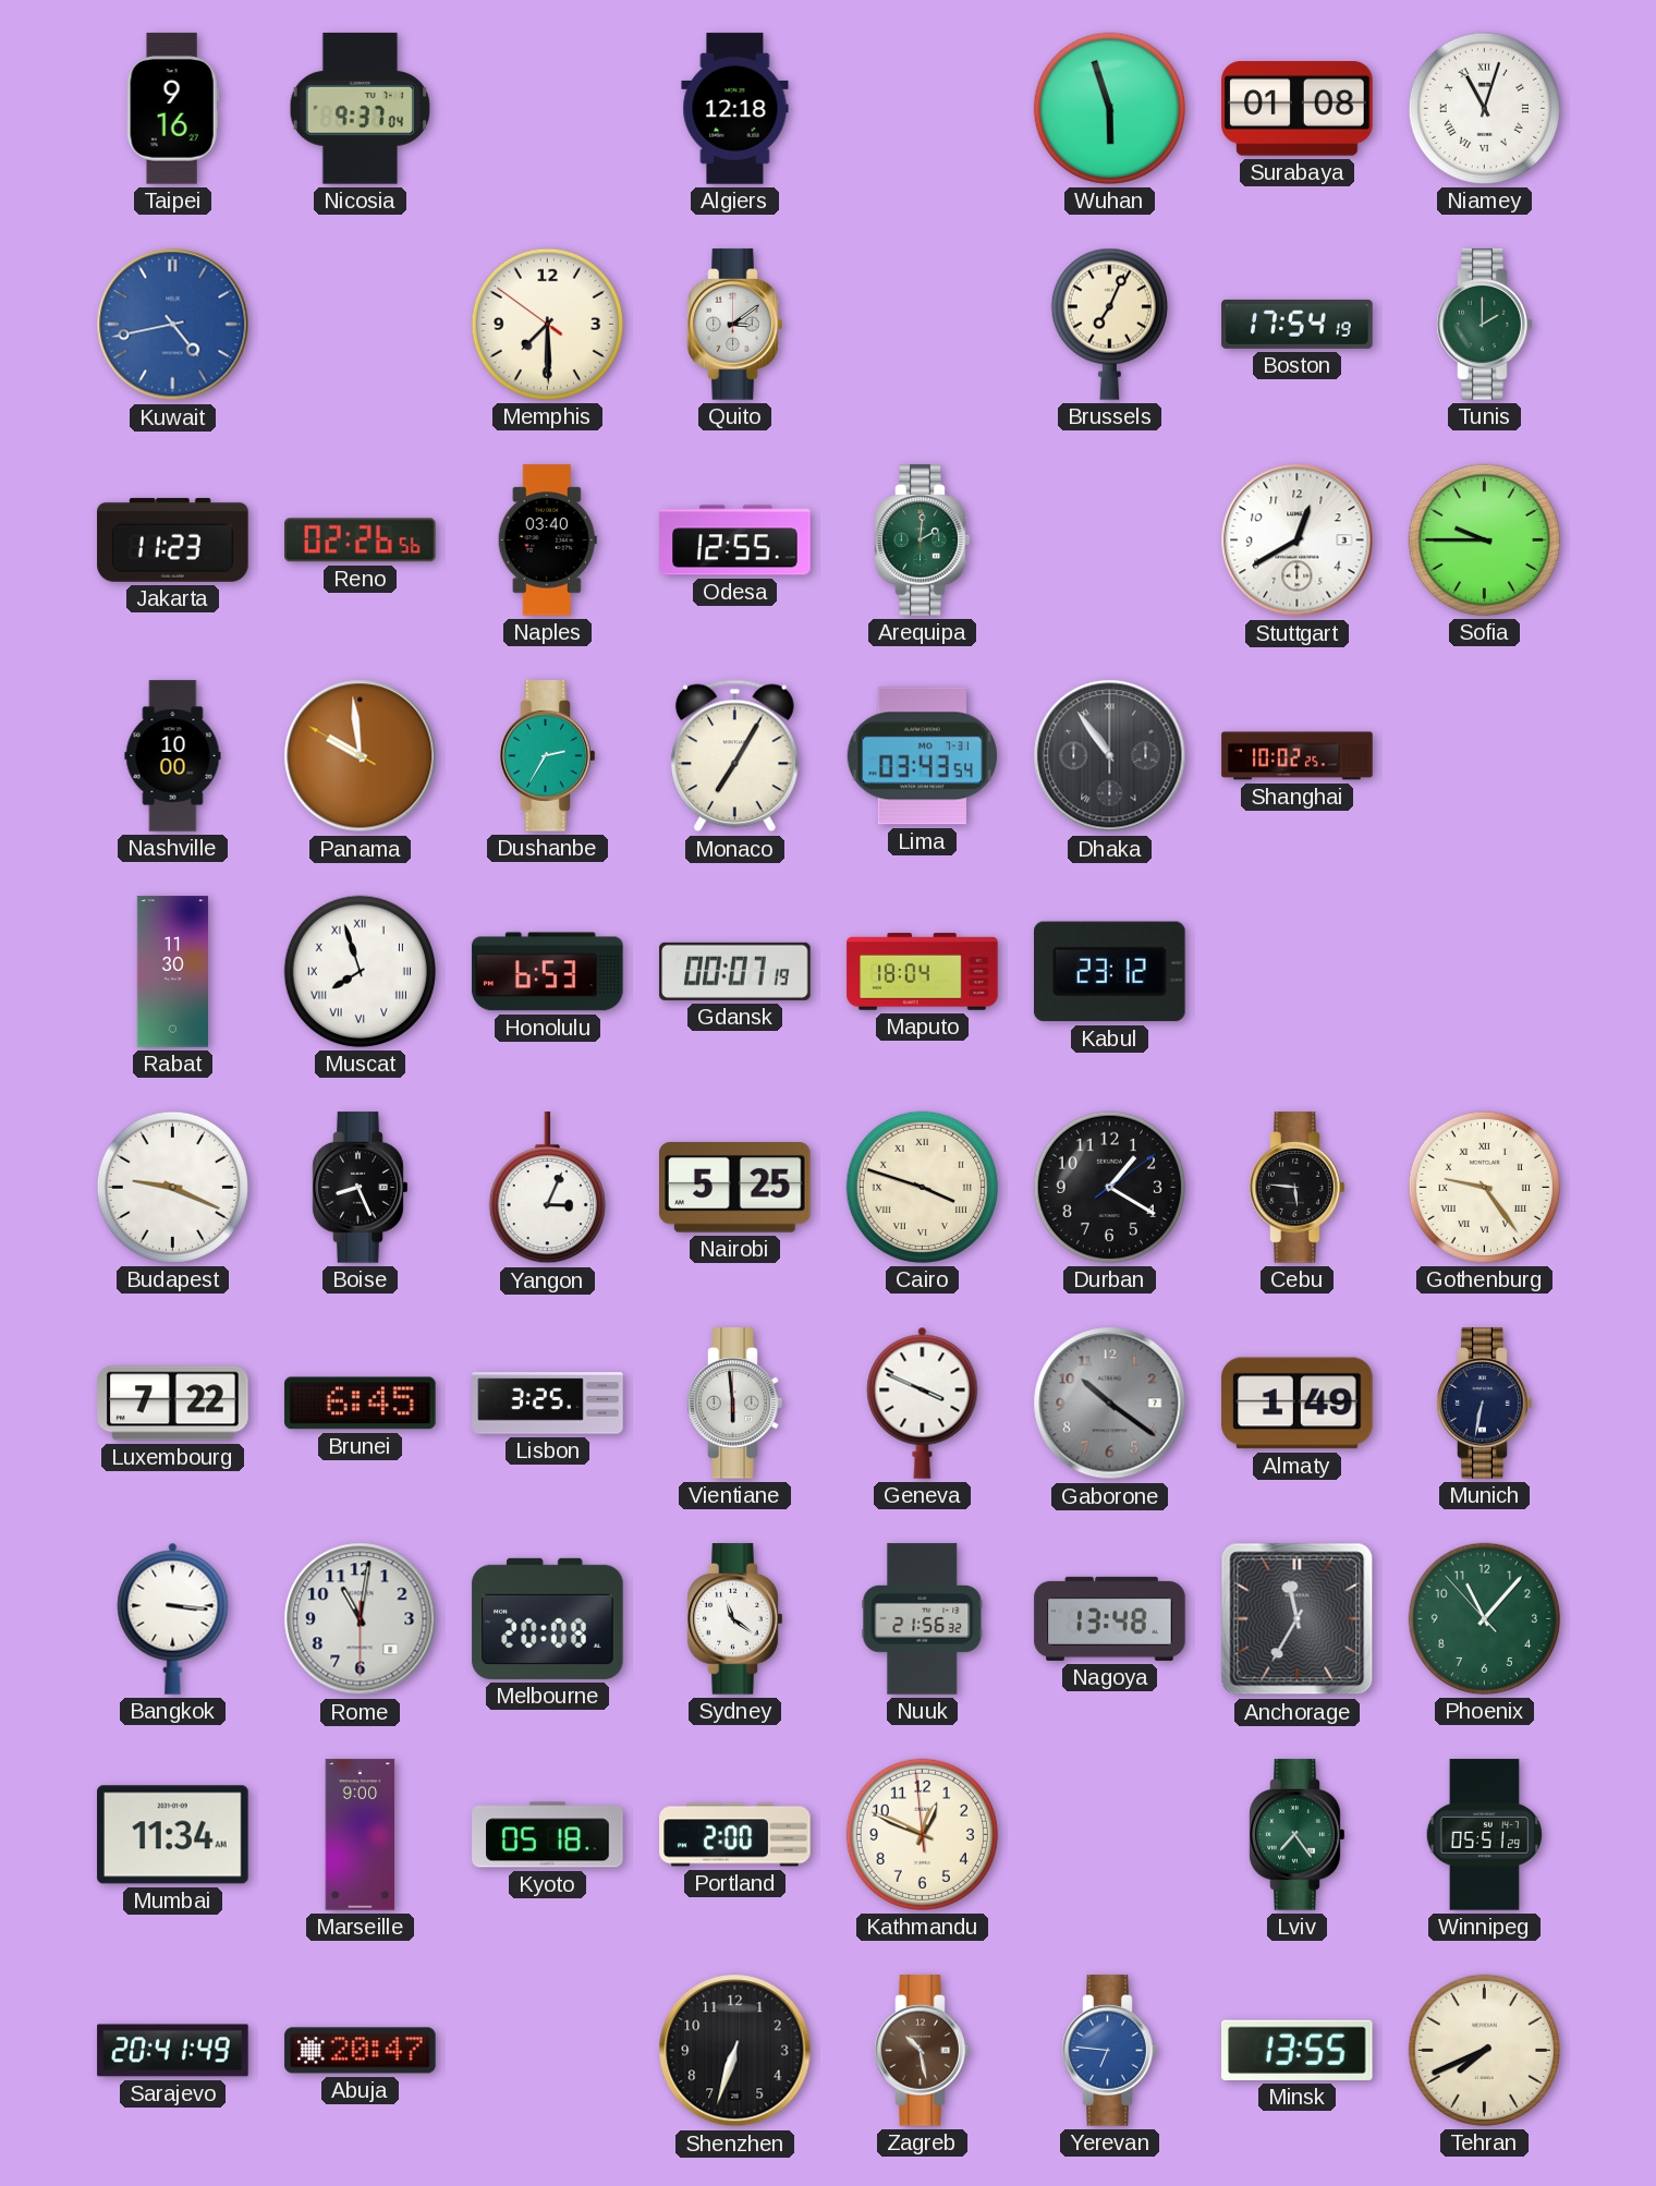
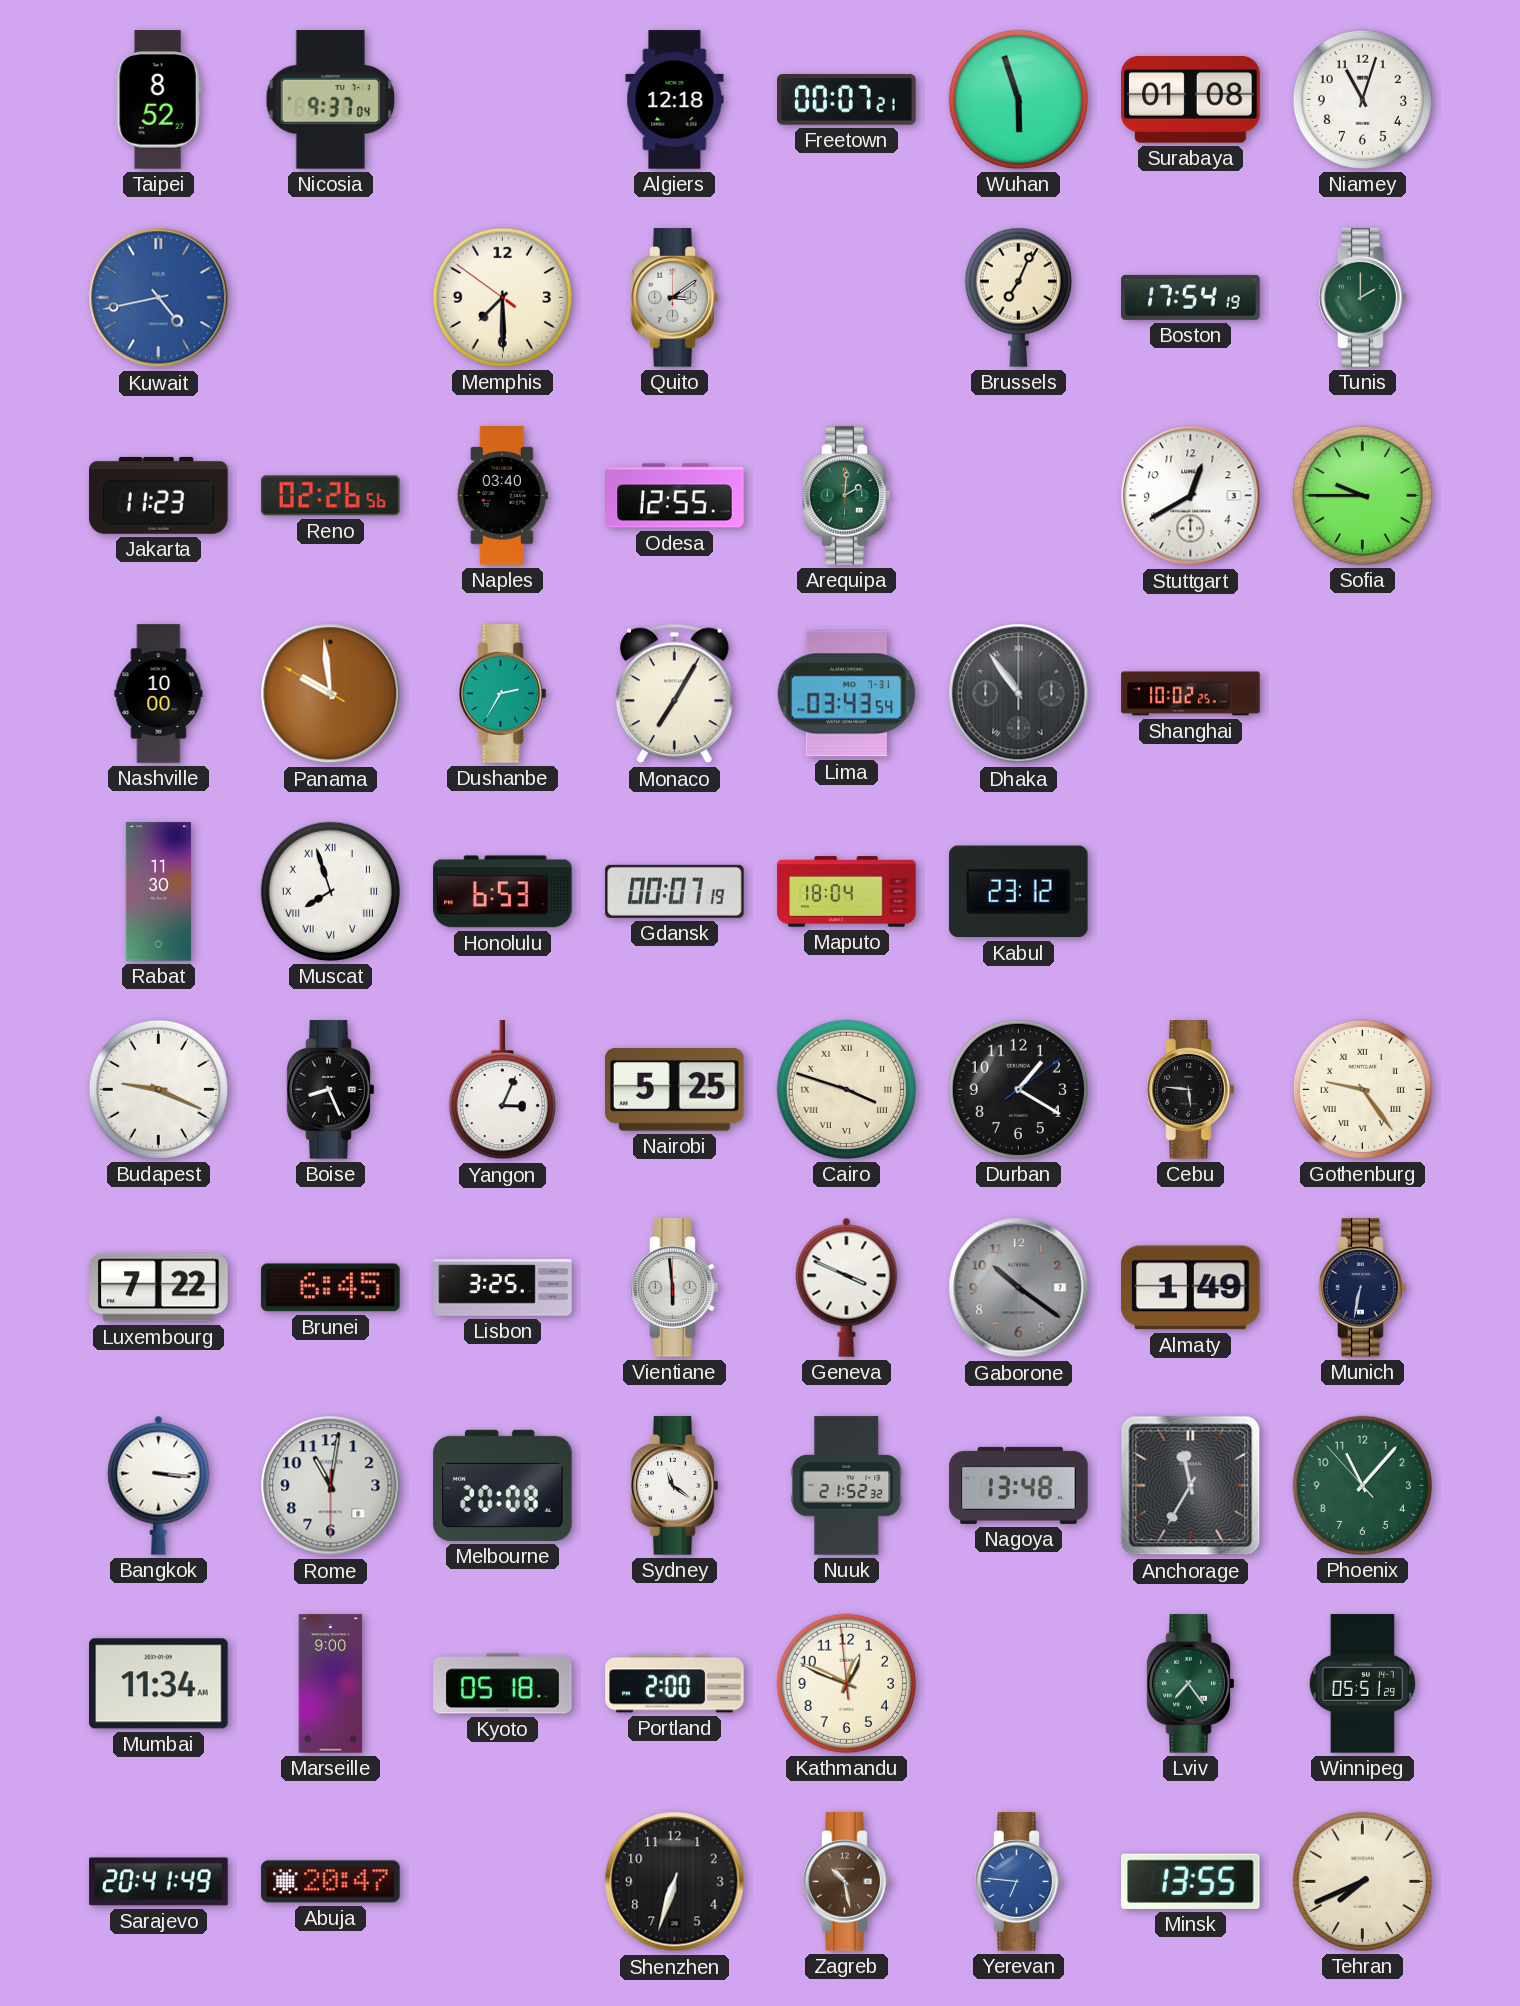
Taipei: 9:16 -> 8:52
Freetown: none -> 00:07
Niamey numerals: Roman -> Arabic
Nuuk: 21:56 -> 21:52
